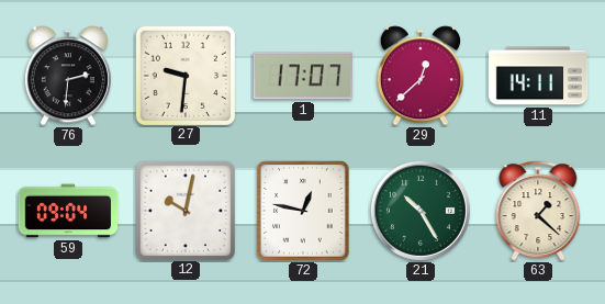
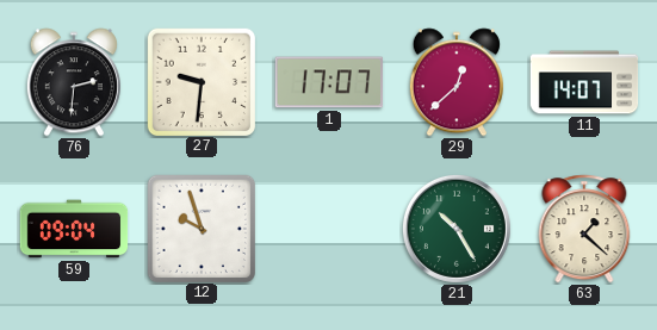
11: 14:11 -> 14:07
12: 10:02 -> 9:57
72: 12:47 -> none
